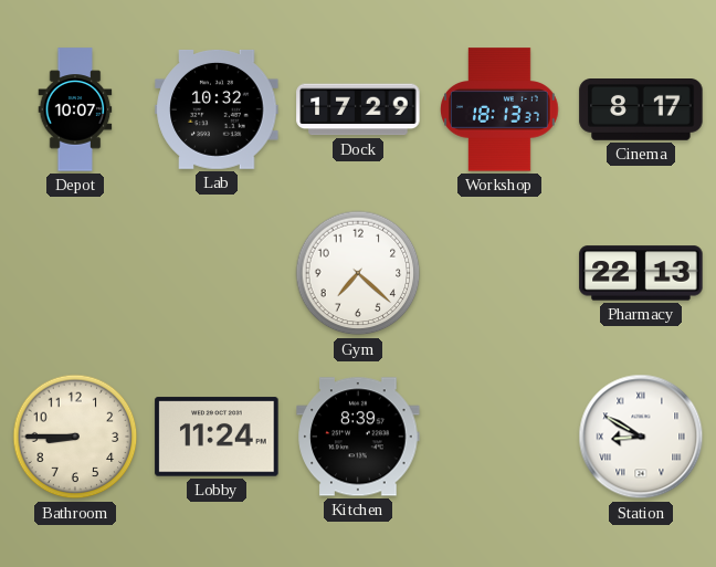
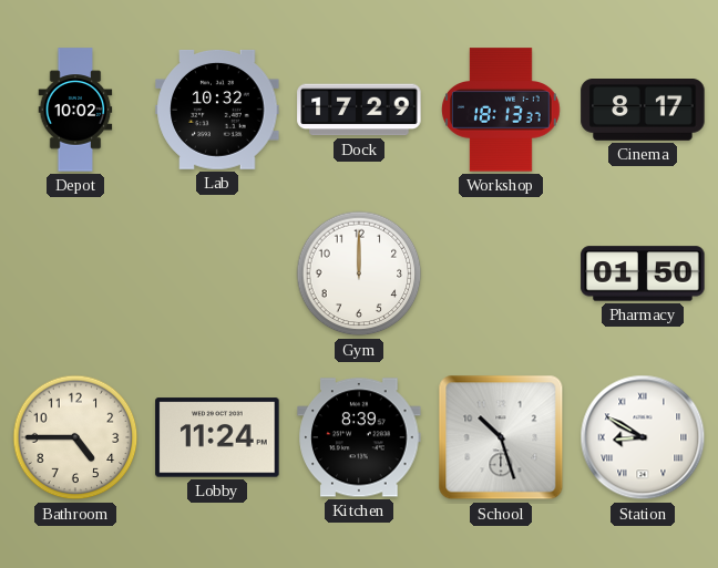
Depot: 10:07 -> 10:02
Gym: 7:22 -> 12:00
Pharmacy: 22:13 -> 01:50
Bathroom: 8:45 -> 4:45
School: none -> 10:27
